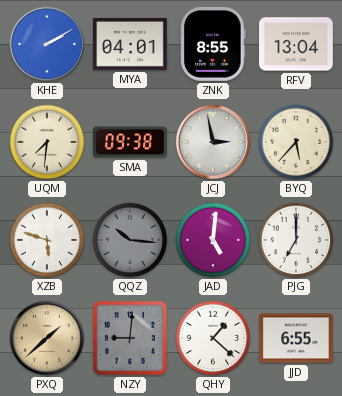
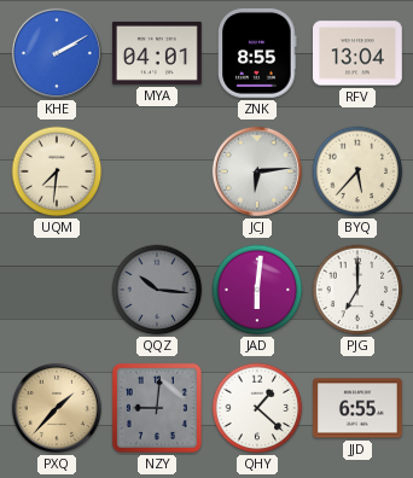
SMA: 09:38 -> none
JCJ: 2:58 -> 6:14
XZB: 5:48 -> none
JAD: 5:01 -> 6:01
PXQ: 1:38 -> 1:37
